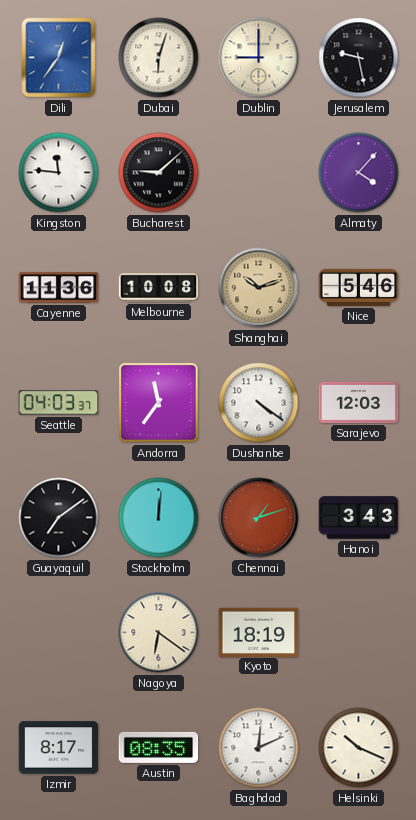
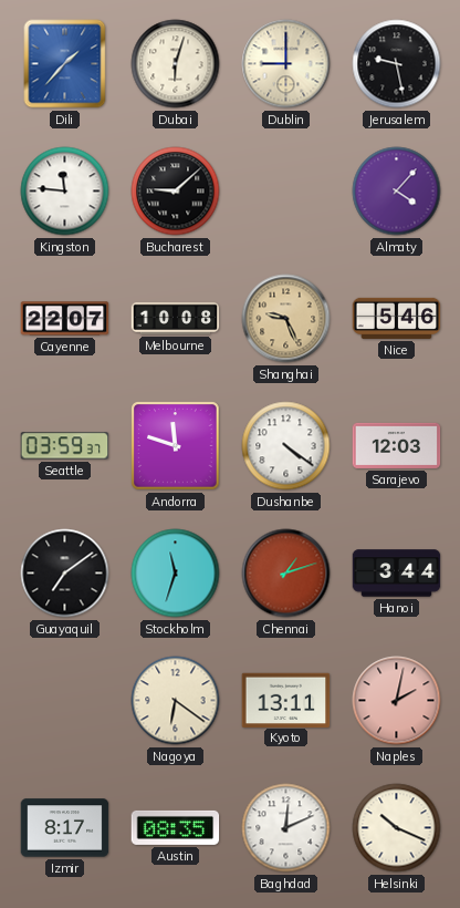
Dili: 12:36 -> 1:37
Cayenne: 11:36 -> 22:07
Shanghai: 10:12 -> 9:26
Seattle: 04:03 -> 03:59
Andorra: 11:36 -> 11:48
Stockholm: 12:01 -> 11:33
Hanoi: 3:43 -> 3:44
Kyoto: 18:19 -> 13:11
Naples: none -> 2:02
